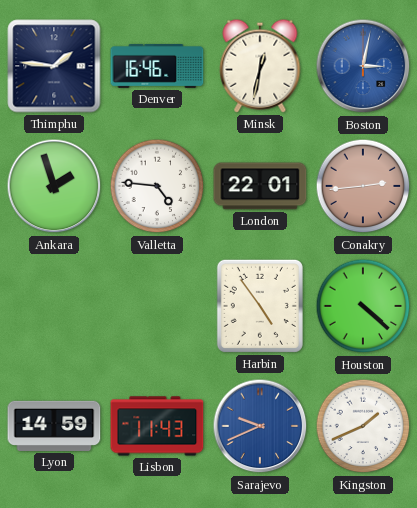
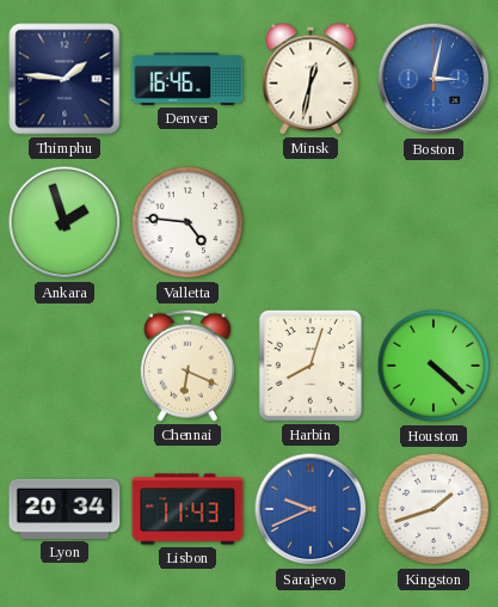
London: 22:01 -> none
Conakry: 2:44 -> none
Chennai: none -> 6:19
Harbin: 4:54 -> 8:03
Lyon: 14:59 -> 20:34
Kingston: 1:41 -> 1:42
